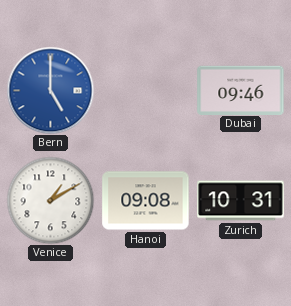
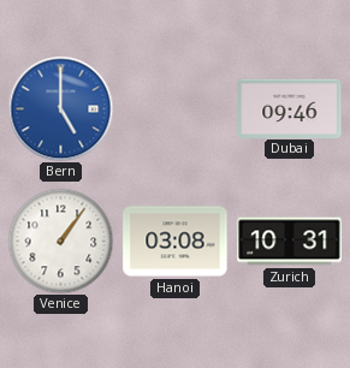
Venice: 1:10 -> 1:06
Hanoi: 09:08 -> 03:08
